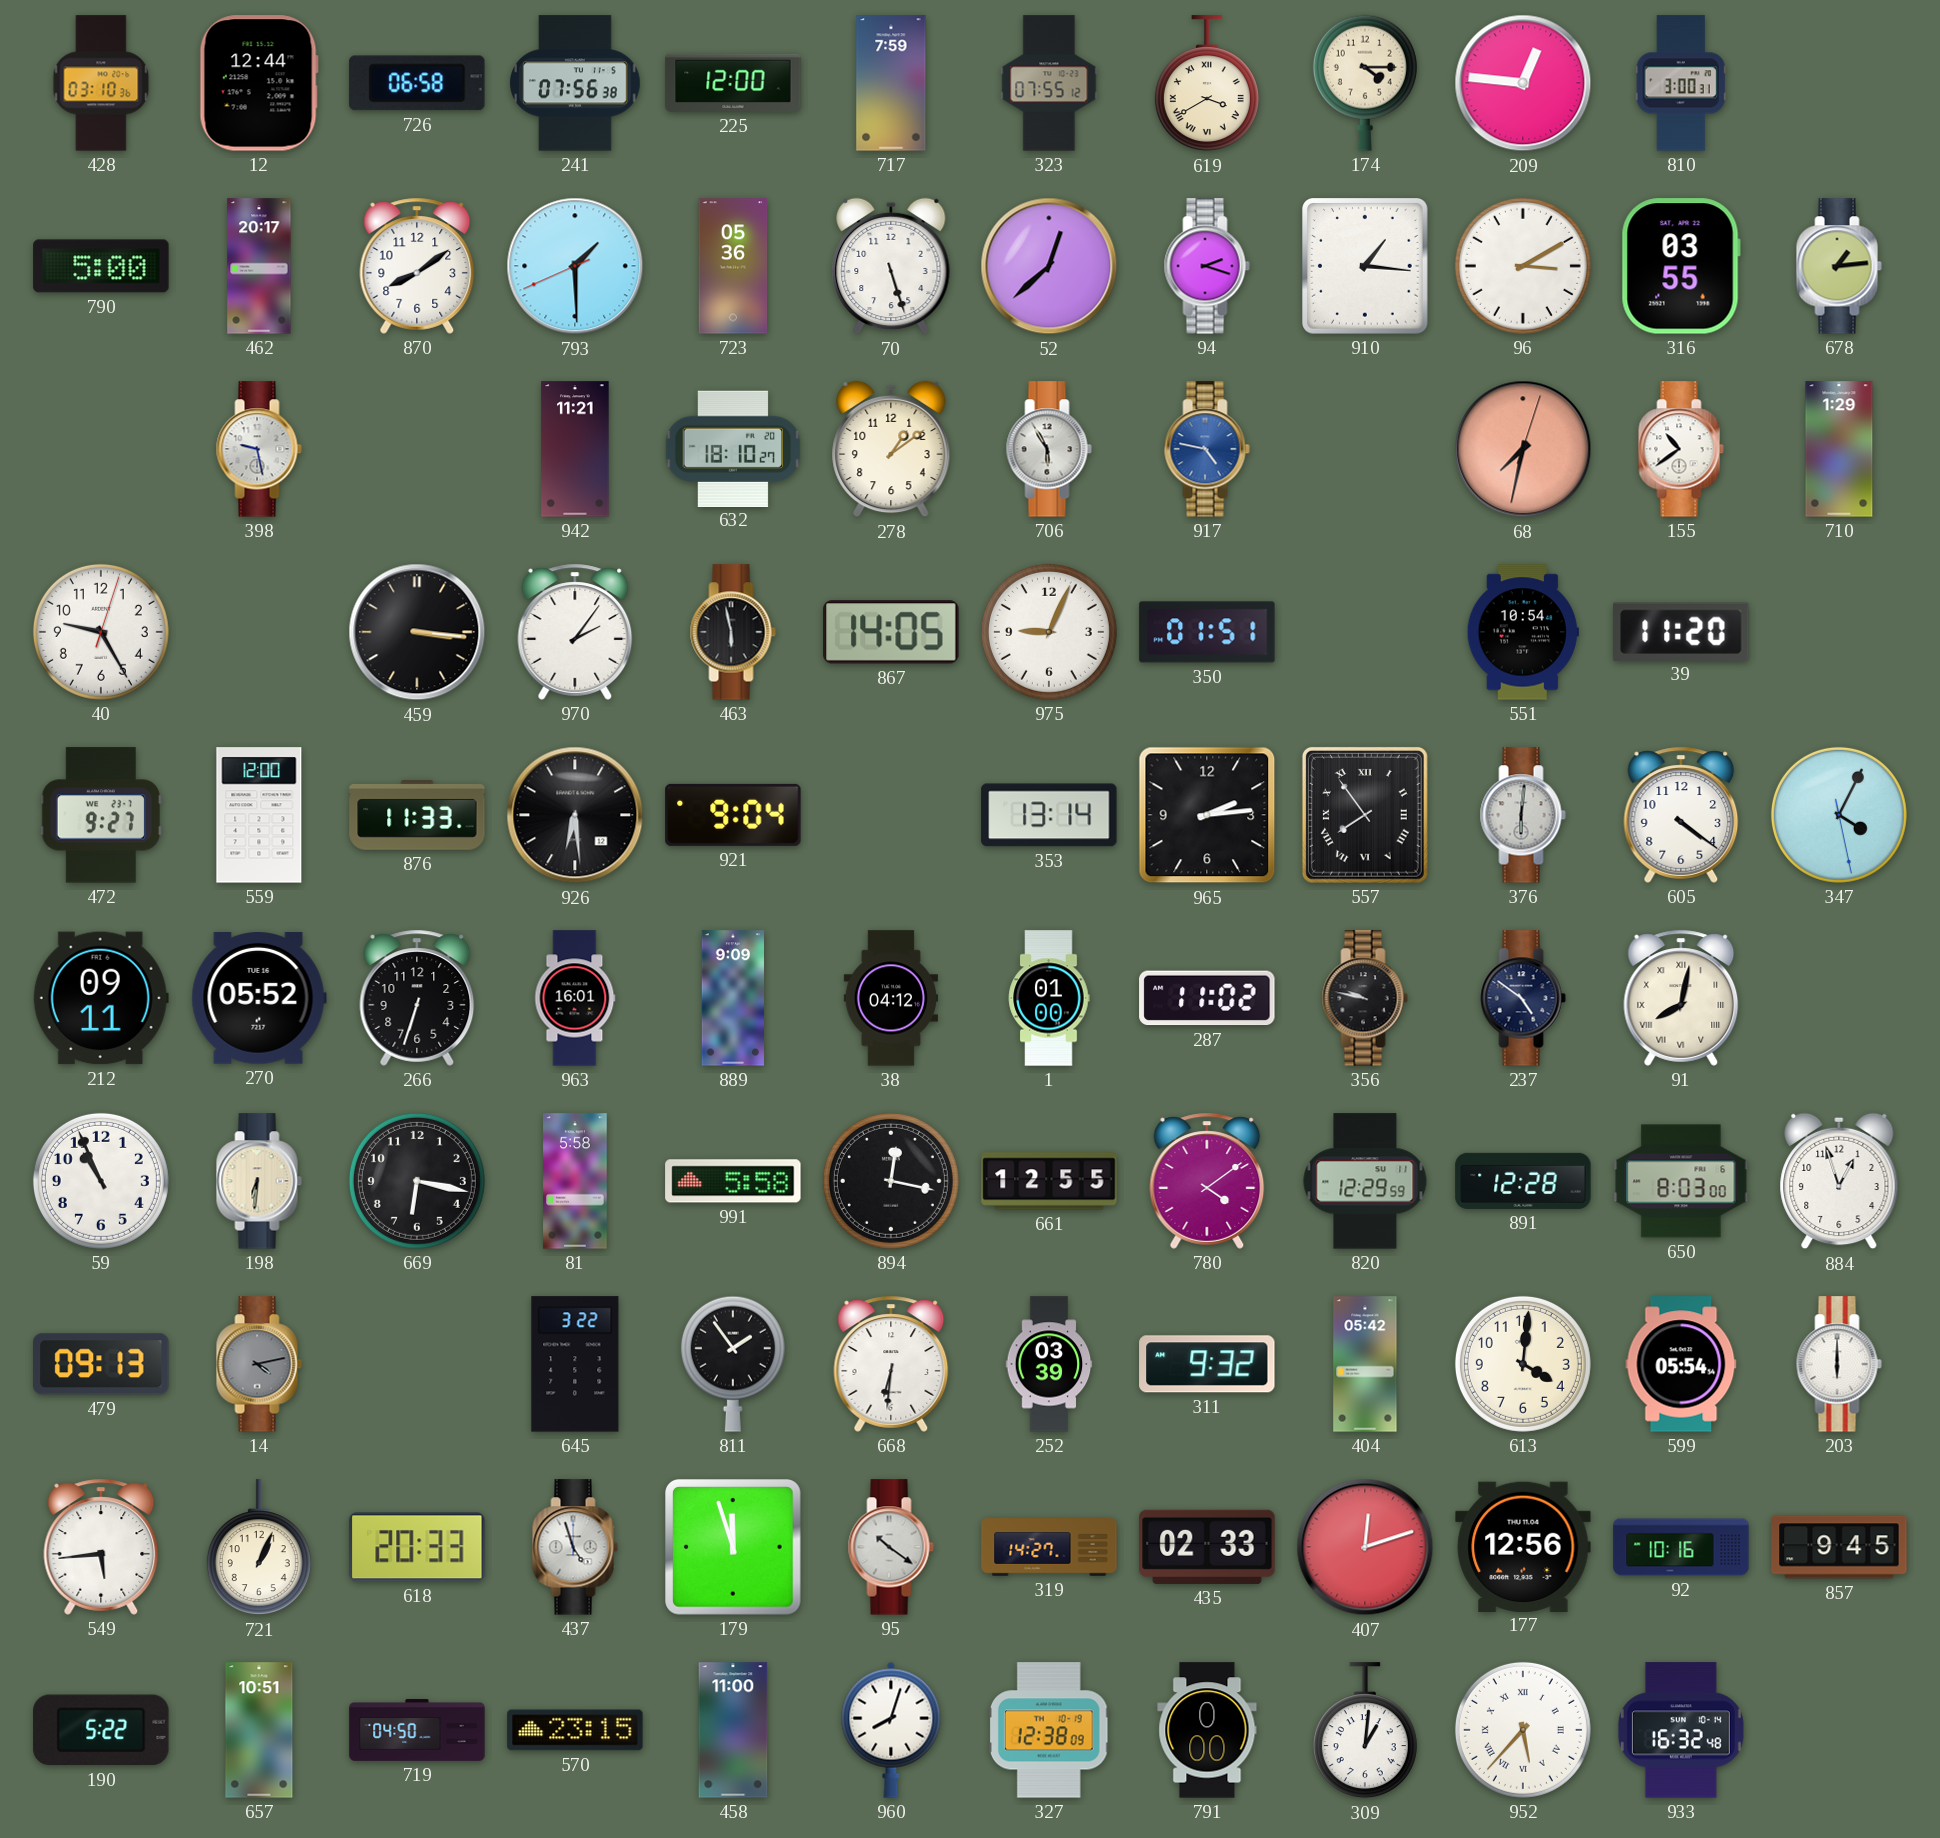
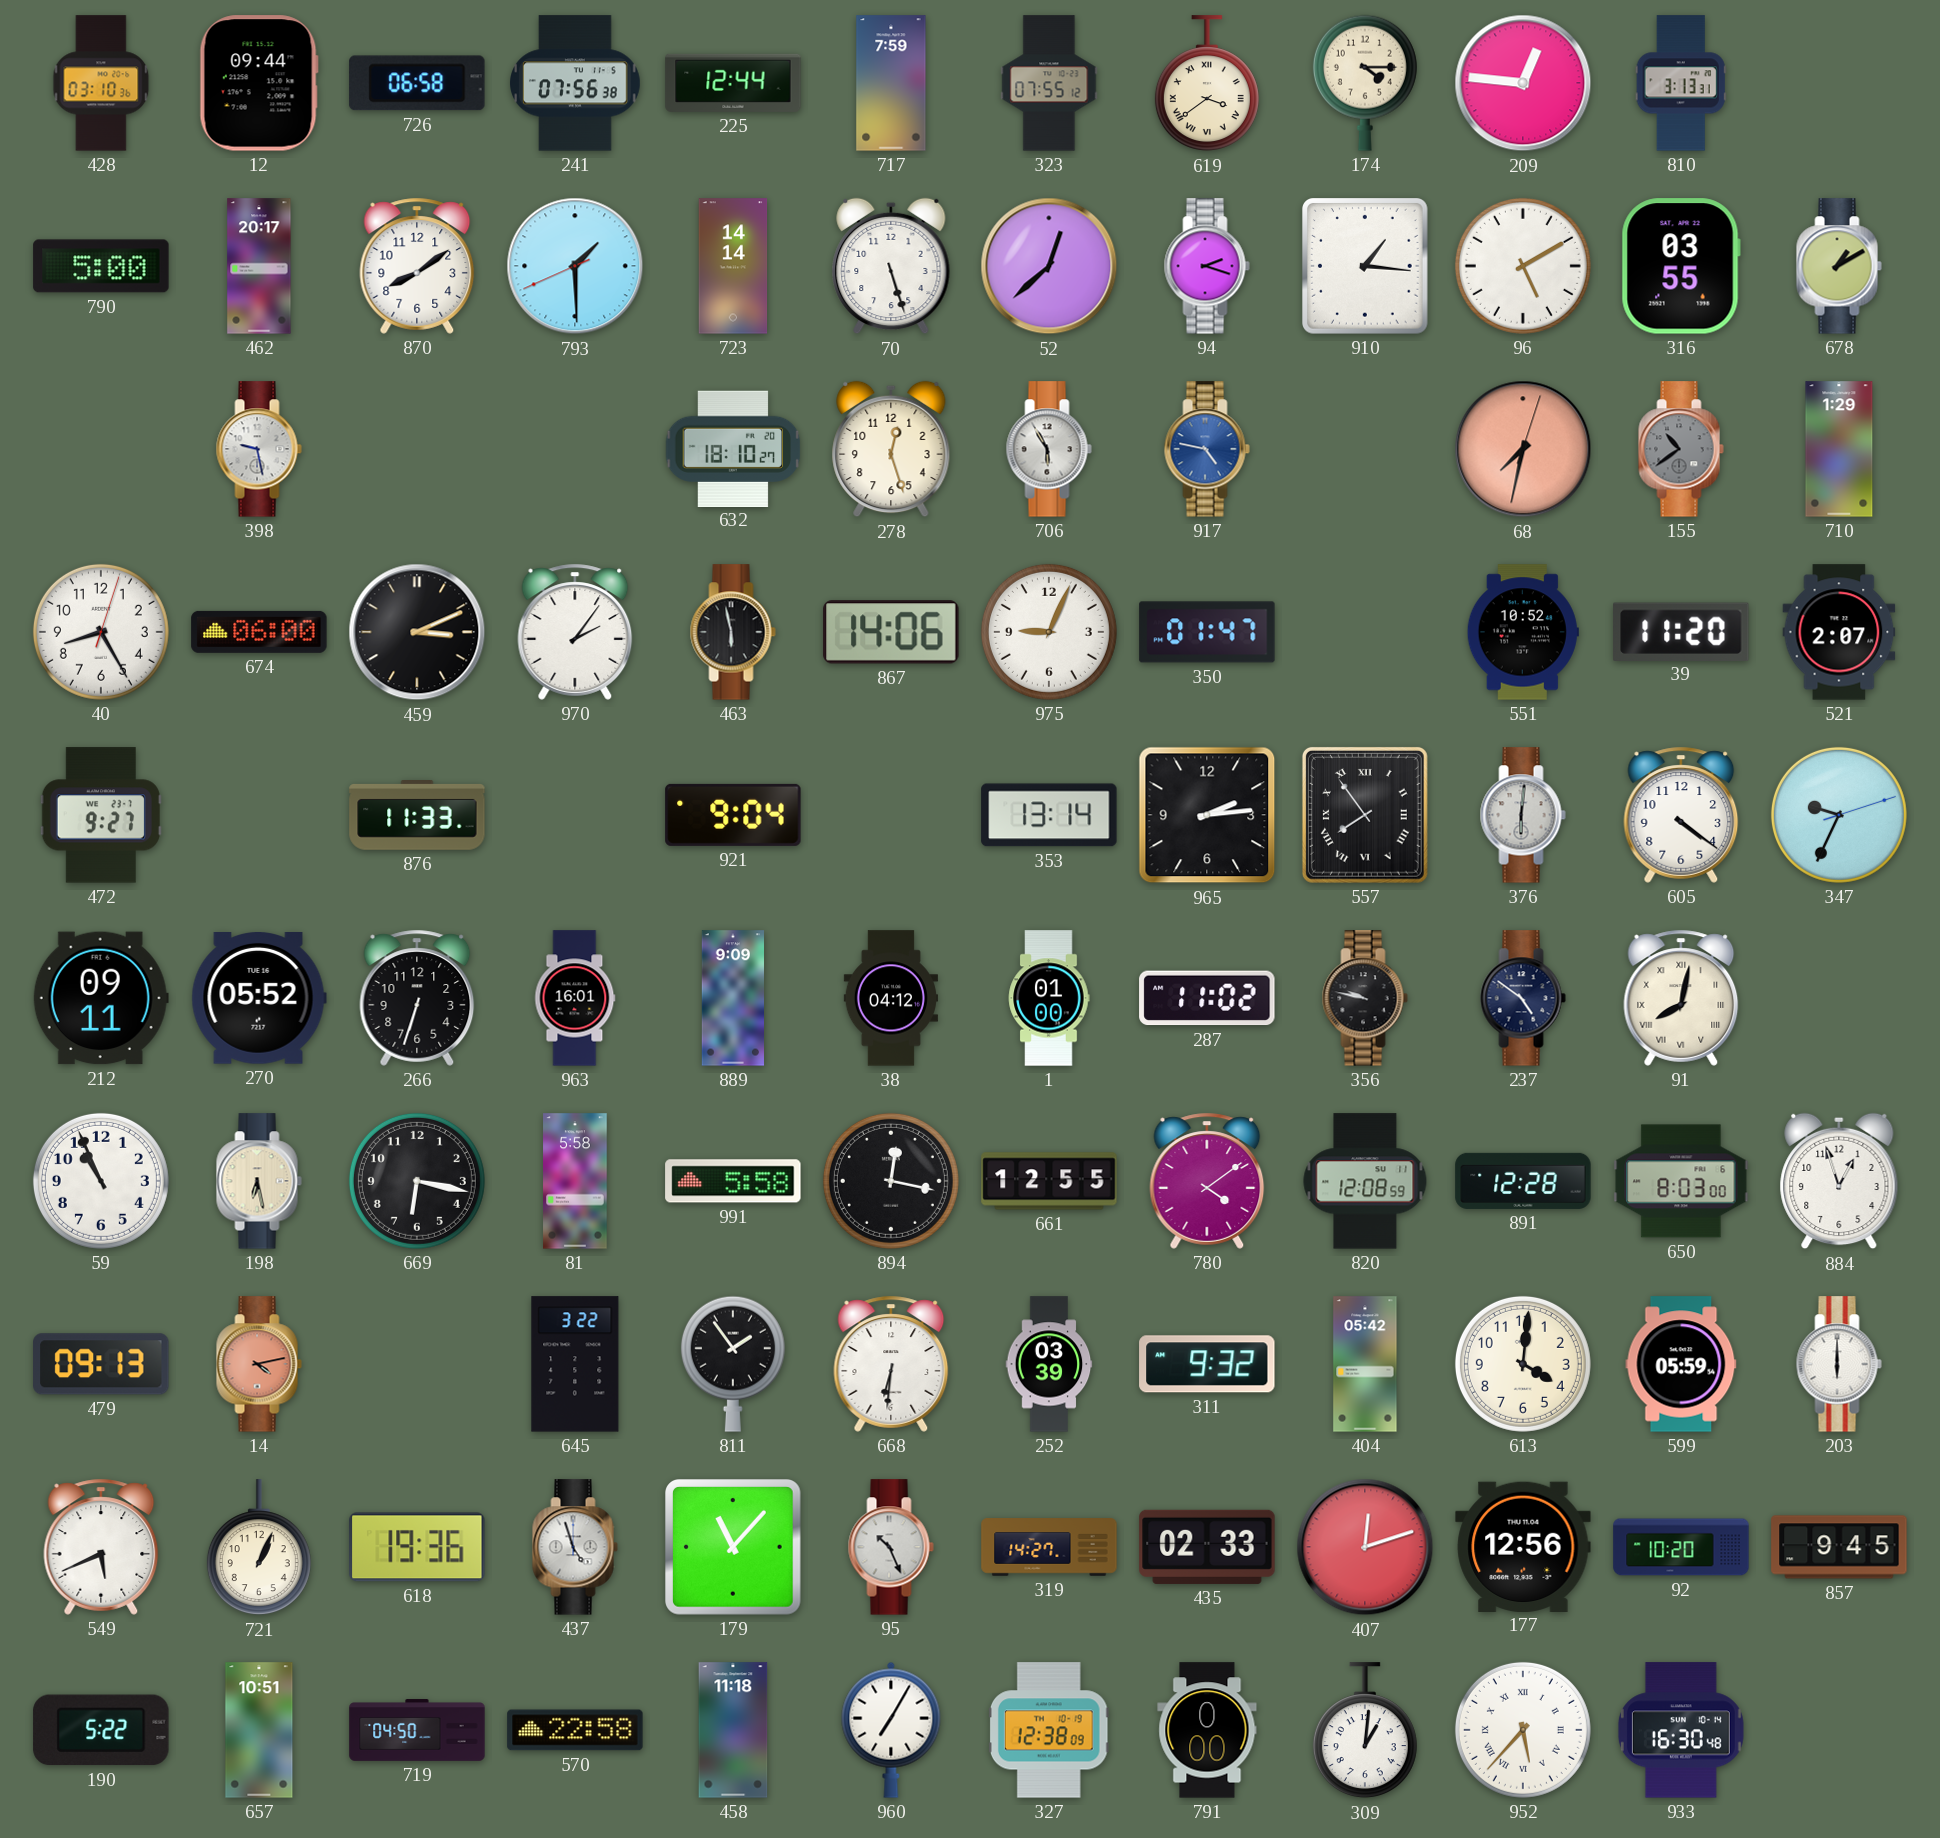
12: 12:44 -> 09:44
225: 12:00 -> 12:44
619: 3:40 -> 3:39
810: 3:00 -> 3:13
723: 05:36 -> 14:14
96: 3:10 -> 5:10
678: 1:14 -> 1:10
942: 11:21 -> none
278: 1:09 -> 12:27
155 dial: white -> grey
40: 9:25 -> 8:25
674: none -> 06:00
459: 3:16 -> 3:11
867: 14:05 -> 14:06
350: 01:51 -> 01:47
551: 10:54 -> 10:52
521: none -> 2:07
559: 12:00 -> none
926: 6:29 -> none
347: 4:04 -> 9:34
198: 6:31 -> 6:28
820: 12:29 -> 12:08
14 dial: grey -> salmon
599: 05:54 -> 05:59
549: 5:44 -> 5:41
618: 20:33 -> 19:36
179: 11:57 -> 11:07
95: 10:21 -> 10:26
92: 10:16 -> 10:20
570: 23:15 -> 22:58
458: 11:00 -> 11:18
960: 8:03 -> 7:05
933: 16:32 -> 16:30
